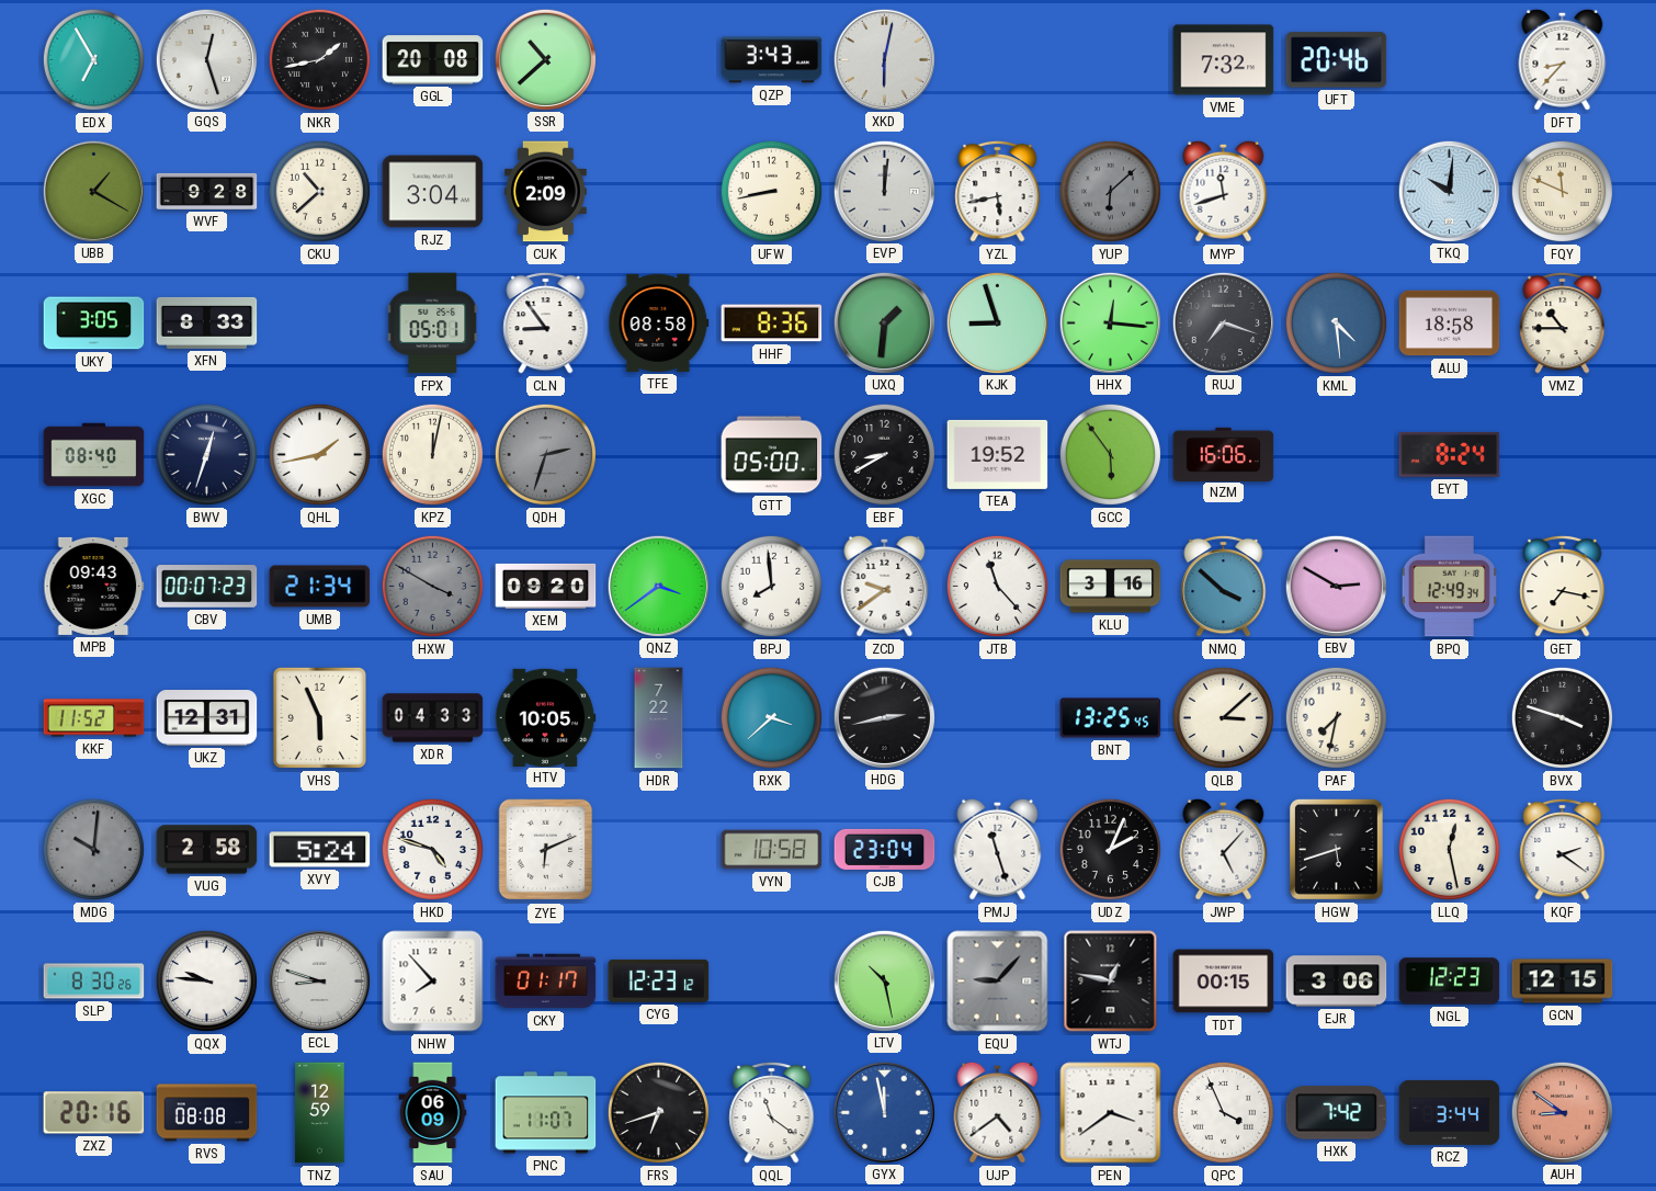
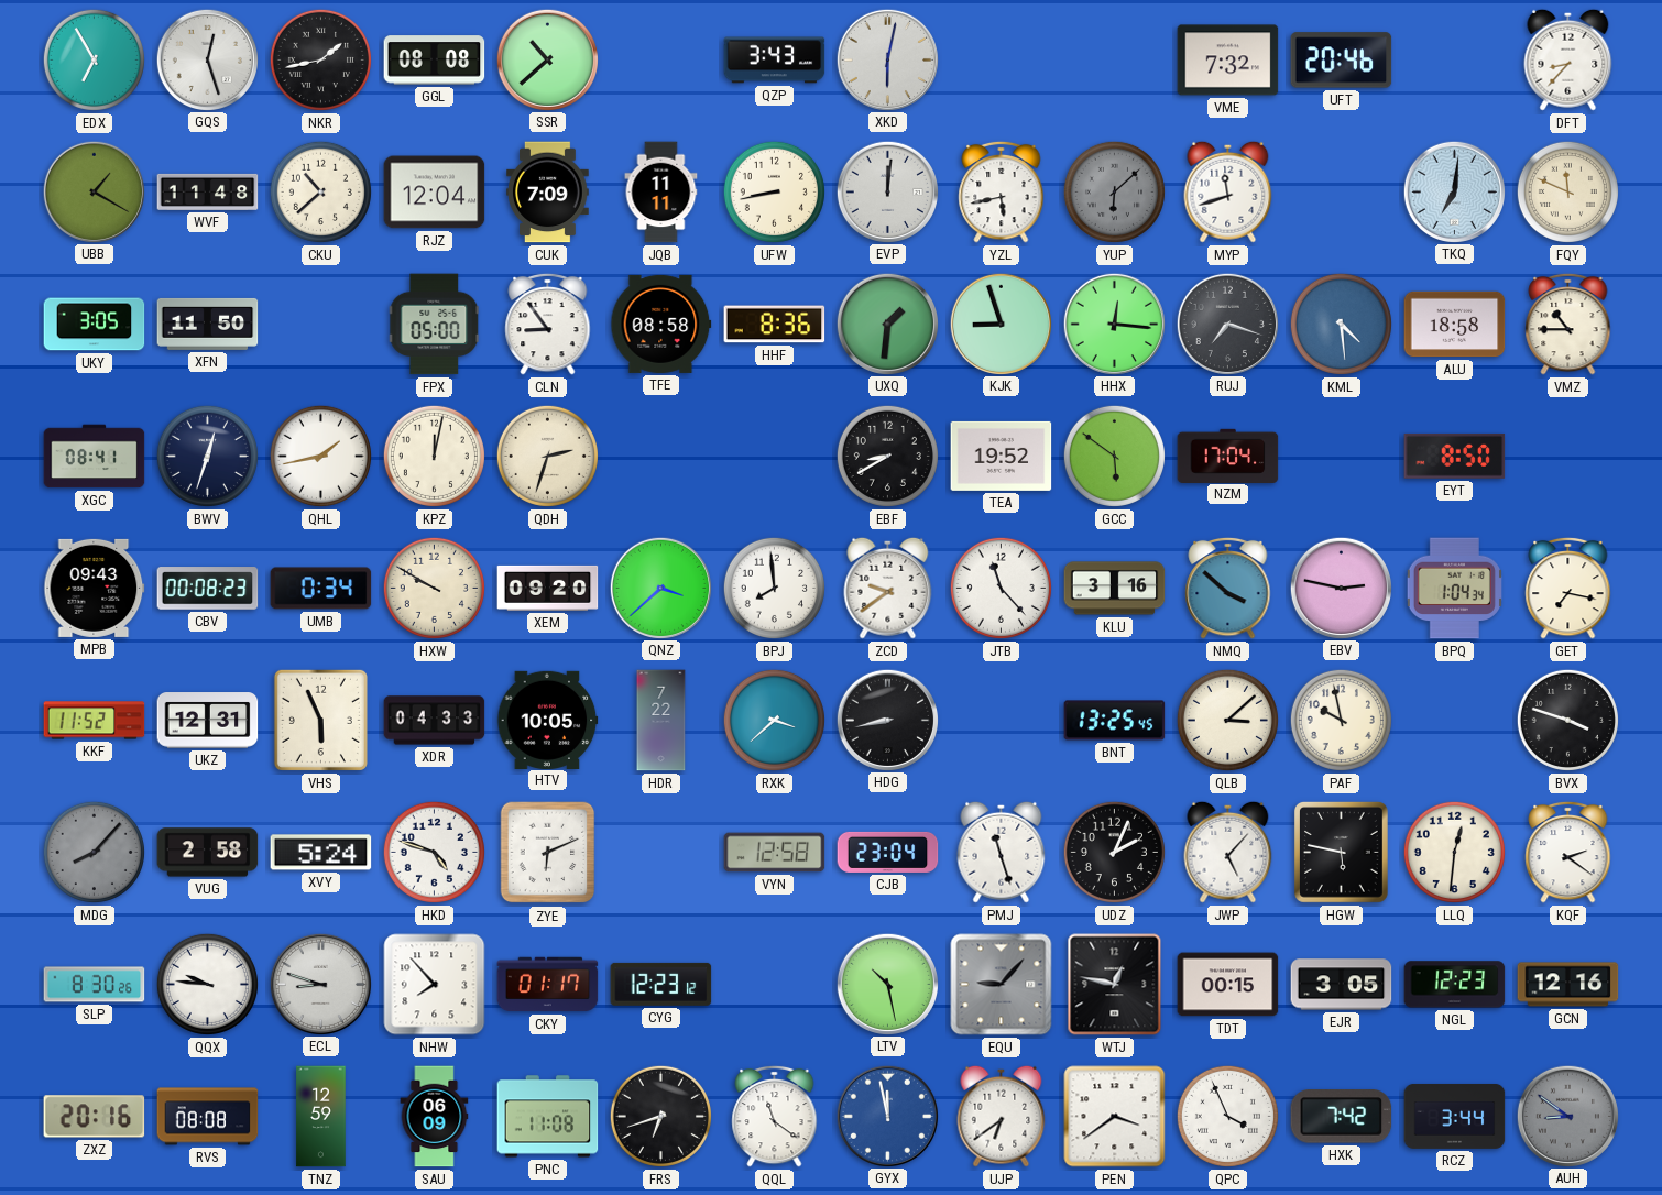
GGL: 20:08 -> 08:08
WVF: 9:28 -> 11:48
RJZ: 3:04 -> 12:04
CUK: 2:09 -> 7:09
JQB: none -> 11:11
TKQ: 10:01 -> 7:01
XFN: 8:33 -> 11:50
FPX: 05:01 -> 05:00
XGC: 08:40 -> 08:41
QDH dial: grey -> cream
GTT: 05:00 -> none
GCC: 5:54 -> 5:51
NZM: 16:06 -> 17:04
EYT: 8:24 -> 8:50
CBV: 00:07 -> 00:08
UMB: 21:34 -> 0:34
HXW: 3:50 -> 9:50
HXW dial: grey -> cream
QNZ: 3:39 -> 3:38
EBV: 2:50 -> 2:47
BPQ: 12:49 -> 1:04
HDG: 2:43 -> 8:43
PAF: 7:32 -> 9:58
MDG: 10:01 -> 8:07
VYN: 10:58 -> 12:58
HGW: 5:42 -> 5:47
LLQ: 12:28 -> 12:31
EJR: 3:06 -> 3:05
GCN: 12:15 -> 12:16
PNC: 11:07 -> 11:08
UJP: 4:39 -> 6:39
AUH dial: salmon -> grey
